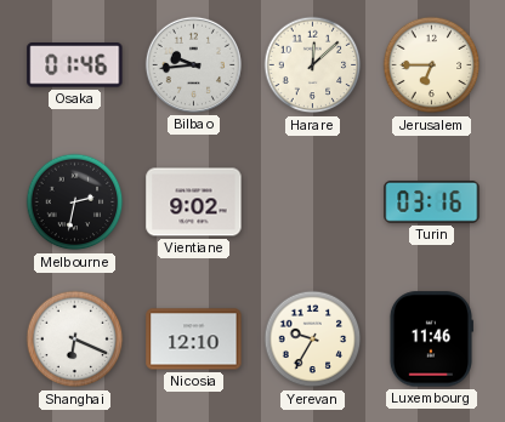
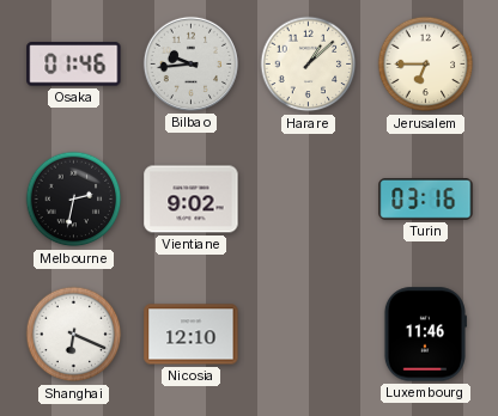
Harare: 12:08 -> 1:08
Yerevan: 9:35 -> none
